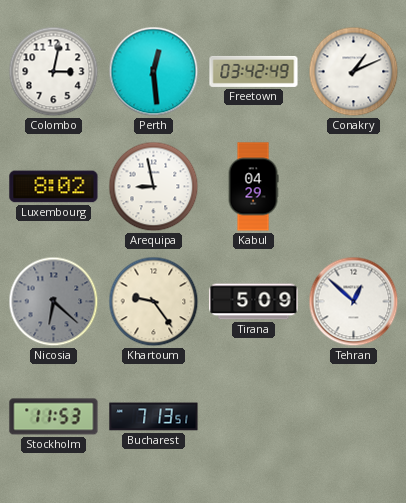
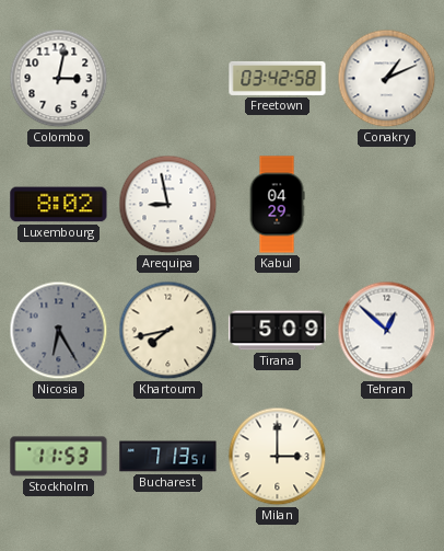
Perth: 12:29 -> none
Freetown: 03:42:49 -> 03:42:58
Nicosia: 6:22 -> 6:25
Khartoum: 9:24 -> 7:43
Milan: none -> 3:00
